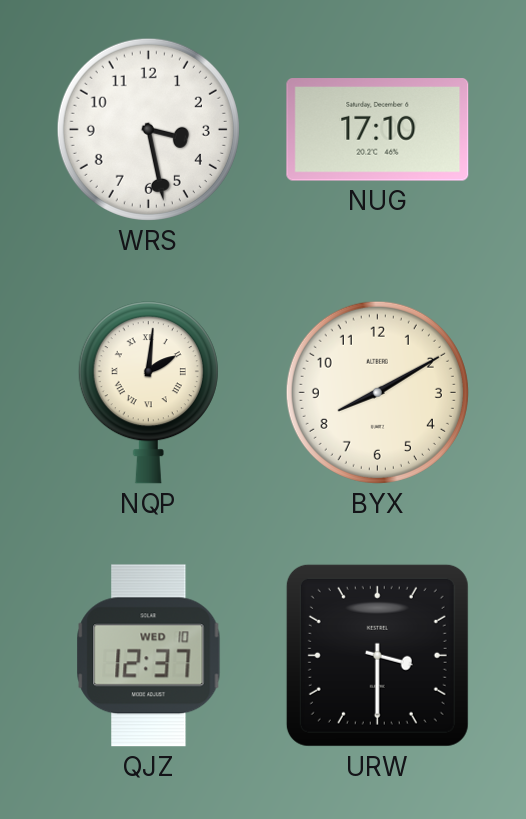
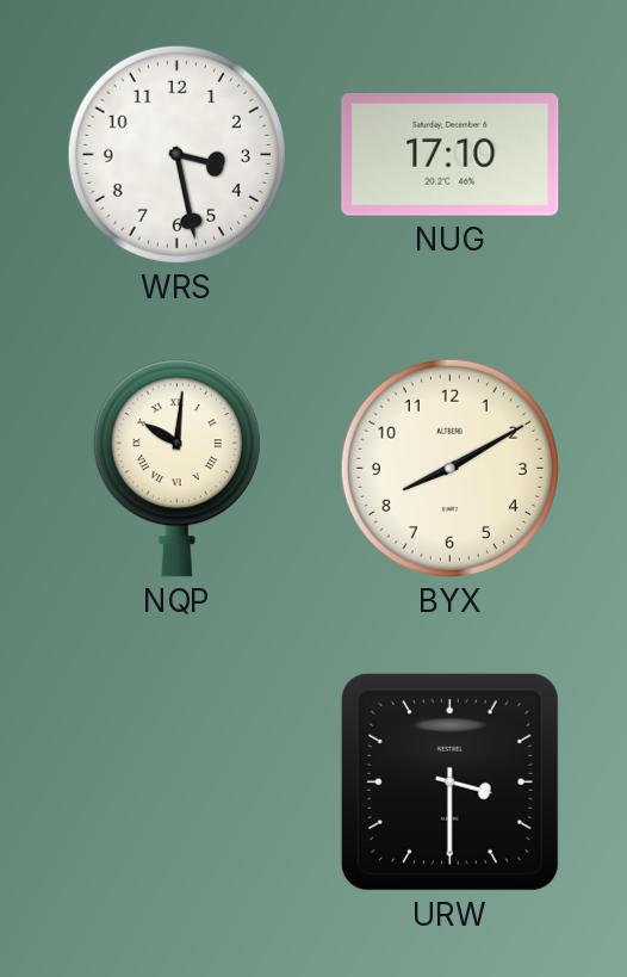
NQP: 2:01 -> 10:01
QJZ: 12:37 -> none
